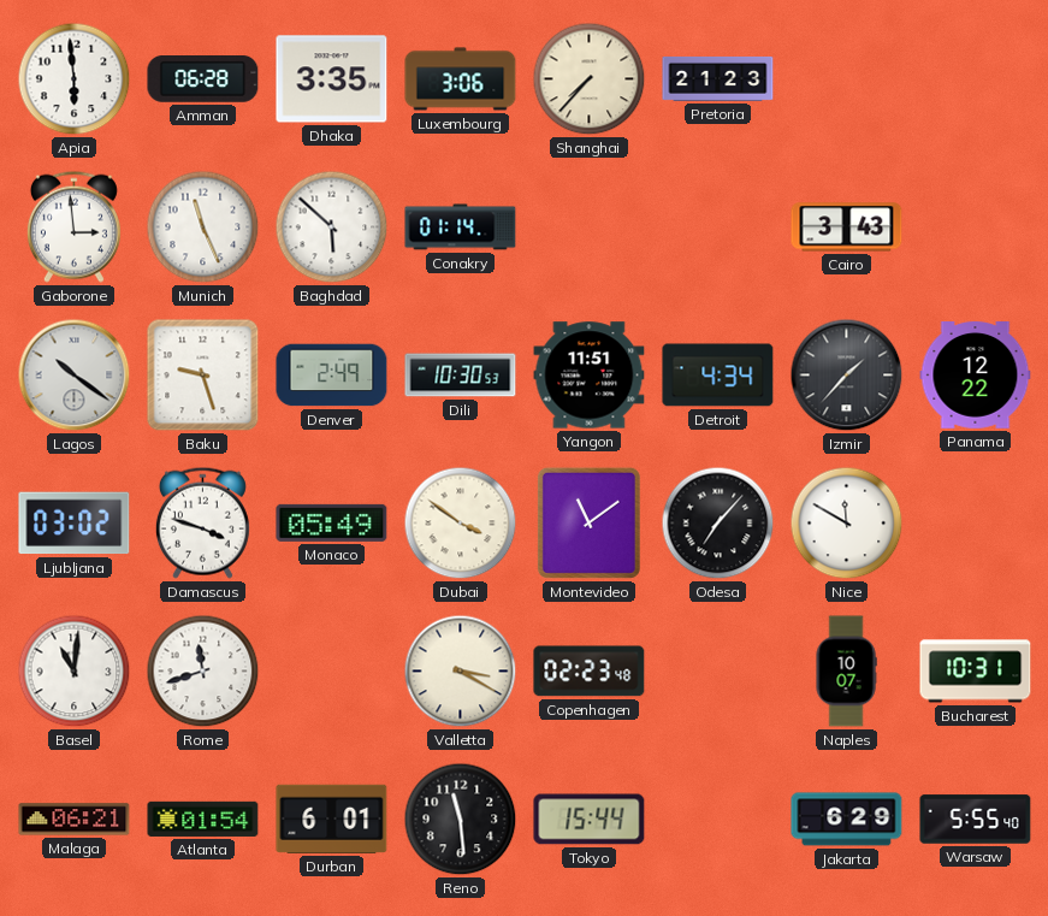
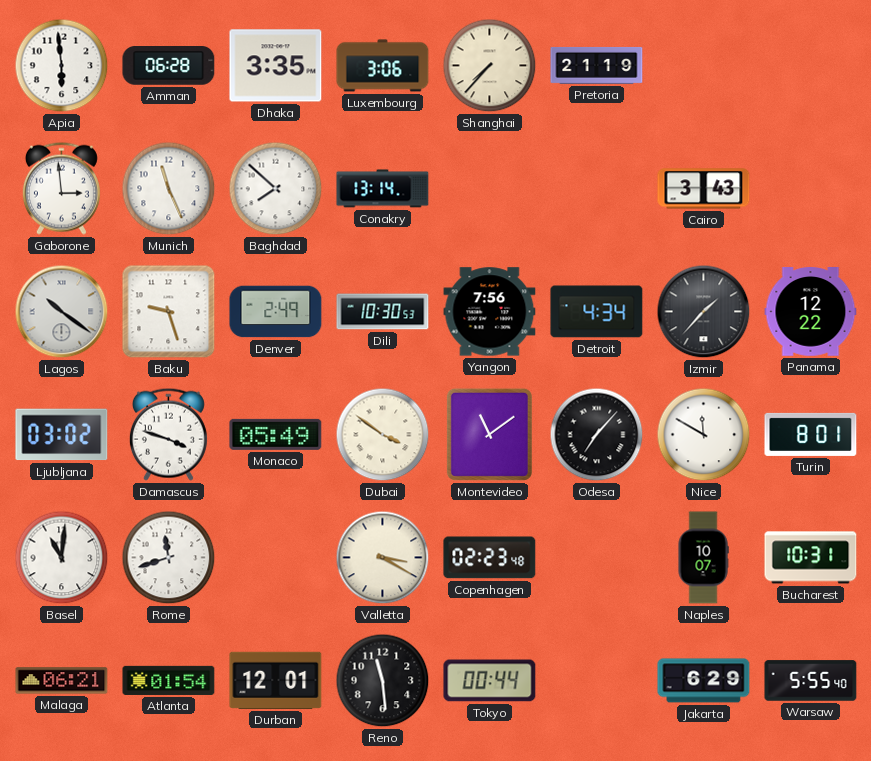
Pretoria: 21:23 -> 21:19
Baghdad: 5:52 -> 7:52
Conakry: 01:14 -> 13:14
Yangon: 11:51 -> 7:56
Turin: none -> 8:01
Durban: 6:01 -> 12:01
Tokyo: 15:44 -> 00:44
